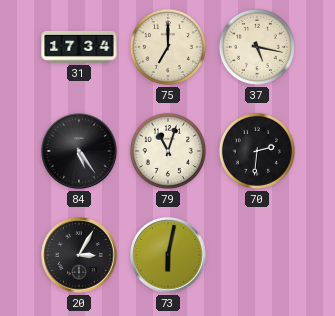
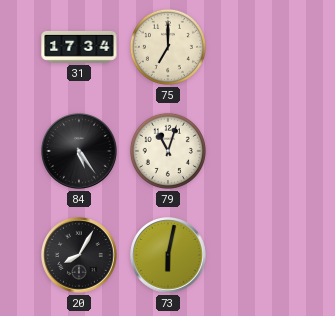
37: 5:17 -> none
70: 2:31 -> none
20: 3:05 -> 8:05
